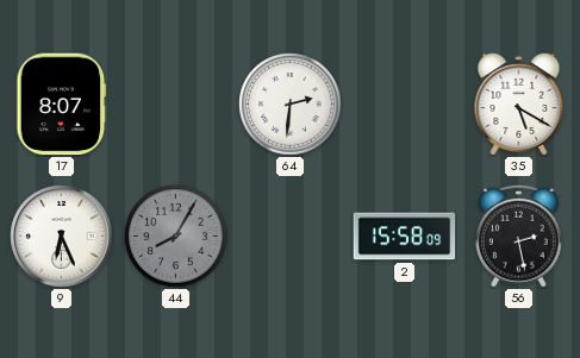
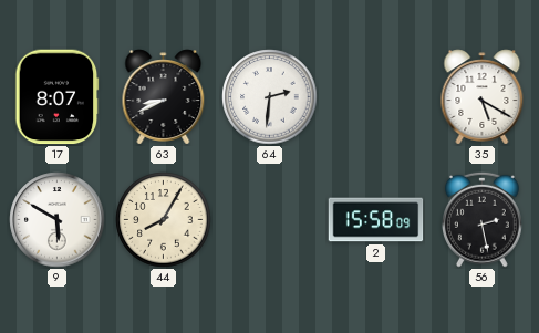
63: none -> 8:41
9: 6:26 -> 5:50
44 dial: grey -> cream
